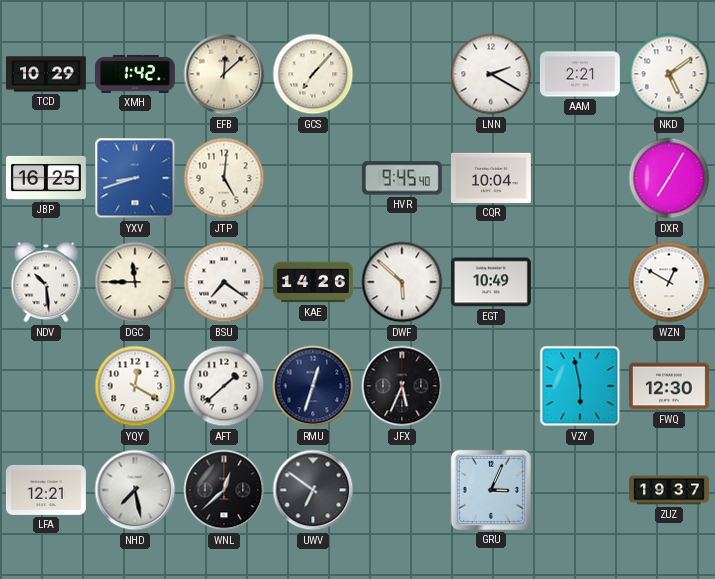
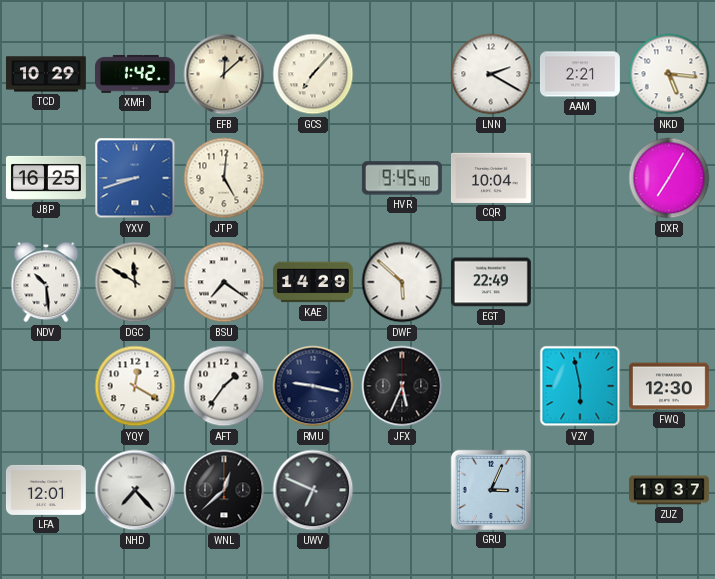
NKD: 5:09 -> 5:16
DGC: 11:45 -> 11:50
KAE: 14:26 -> 14:29
EGT: 10:49 -> 22:49
WZN: 12:50 -> none
AFT: 1:38 -> 1:36
RMU: 12:33 -> 9:17
LFA: 12:21 -> 12:01
NHD: 7:28 -> 7:23
UWV: 6:51 -> 6:49
